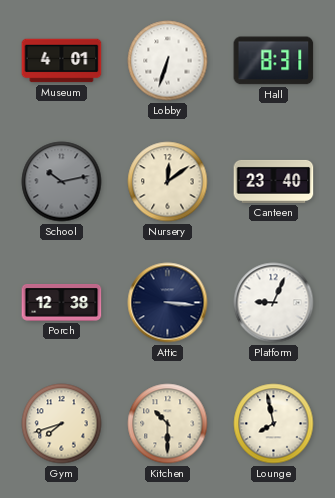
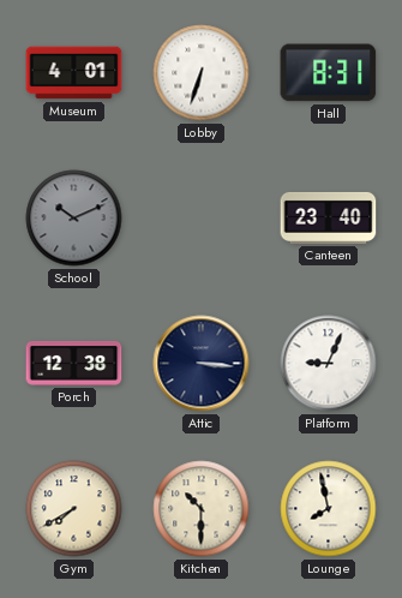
School: 10:13 -> 10:11
Nursery: 12:09 -> none
Gym: 7:42 -> 7:40
